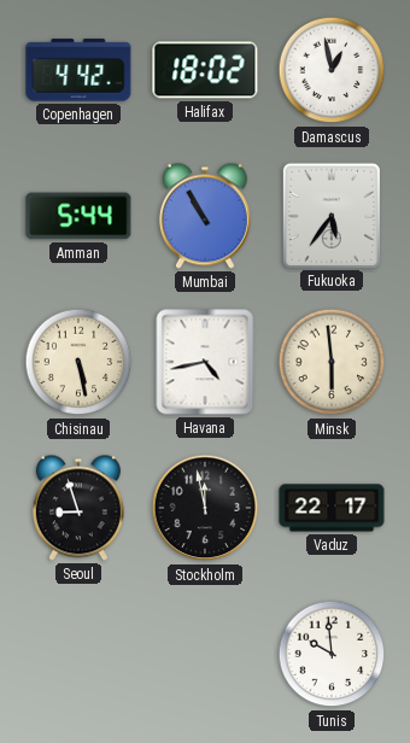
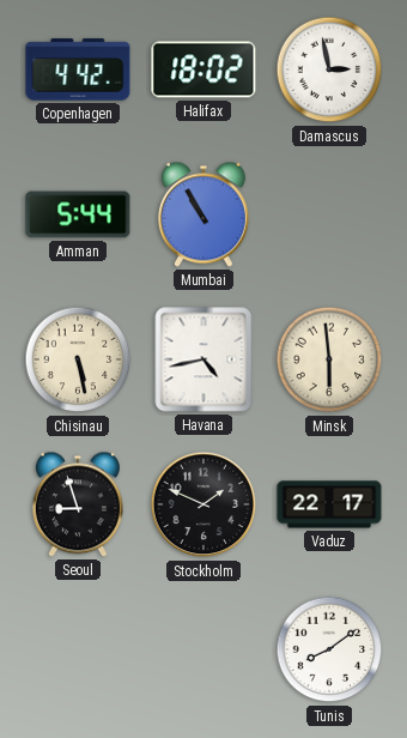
Damascus: 12:58 -> 2:58
Fukuoka: 5:36 -> none
Stockholm: 11:58 -> 1:49
Tunis: 9:59 -> 8:09
